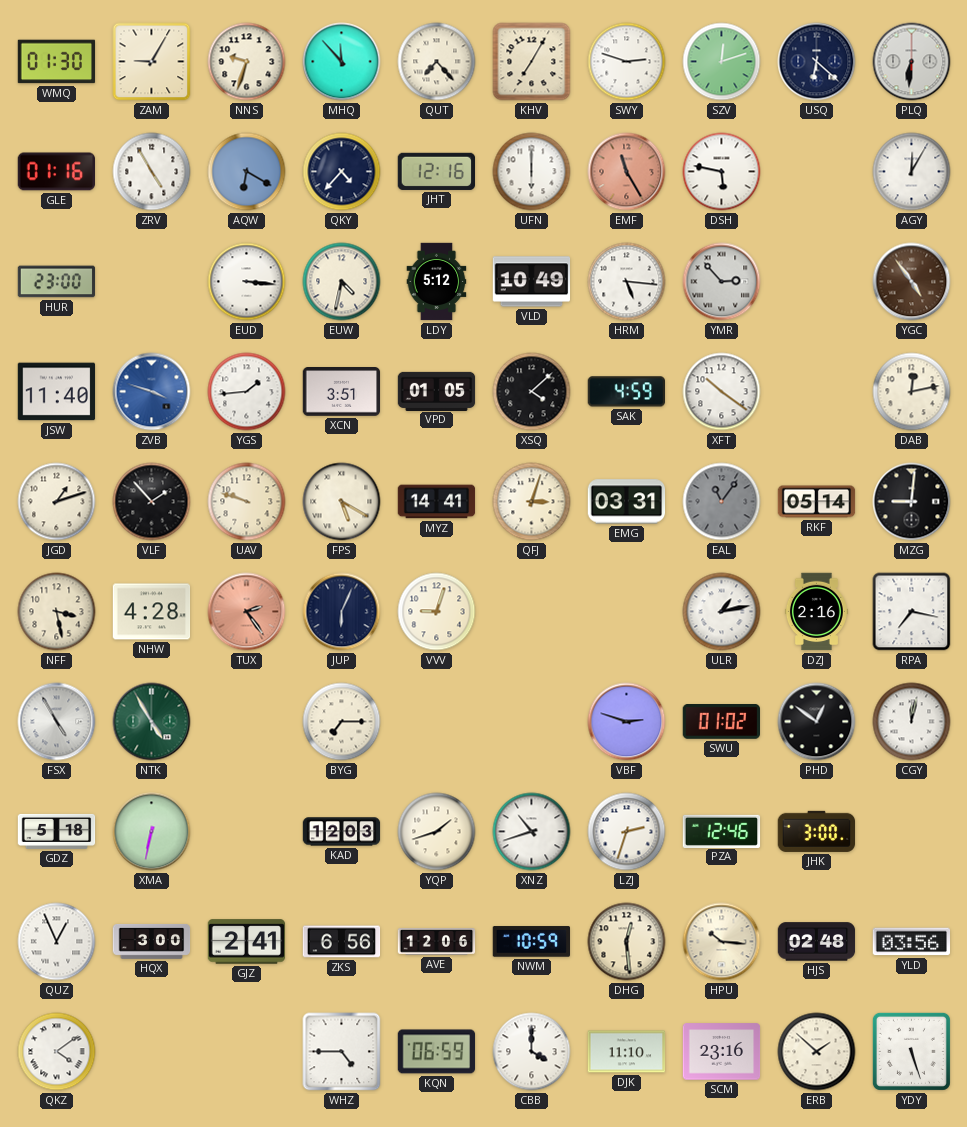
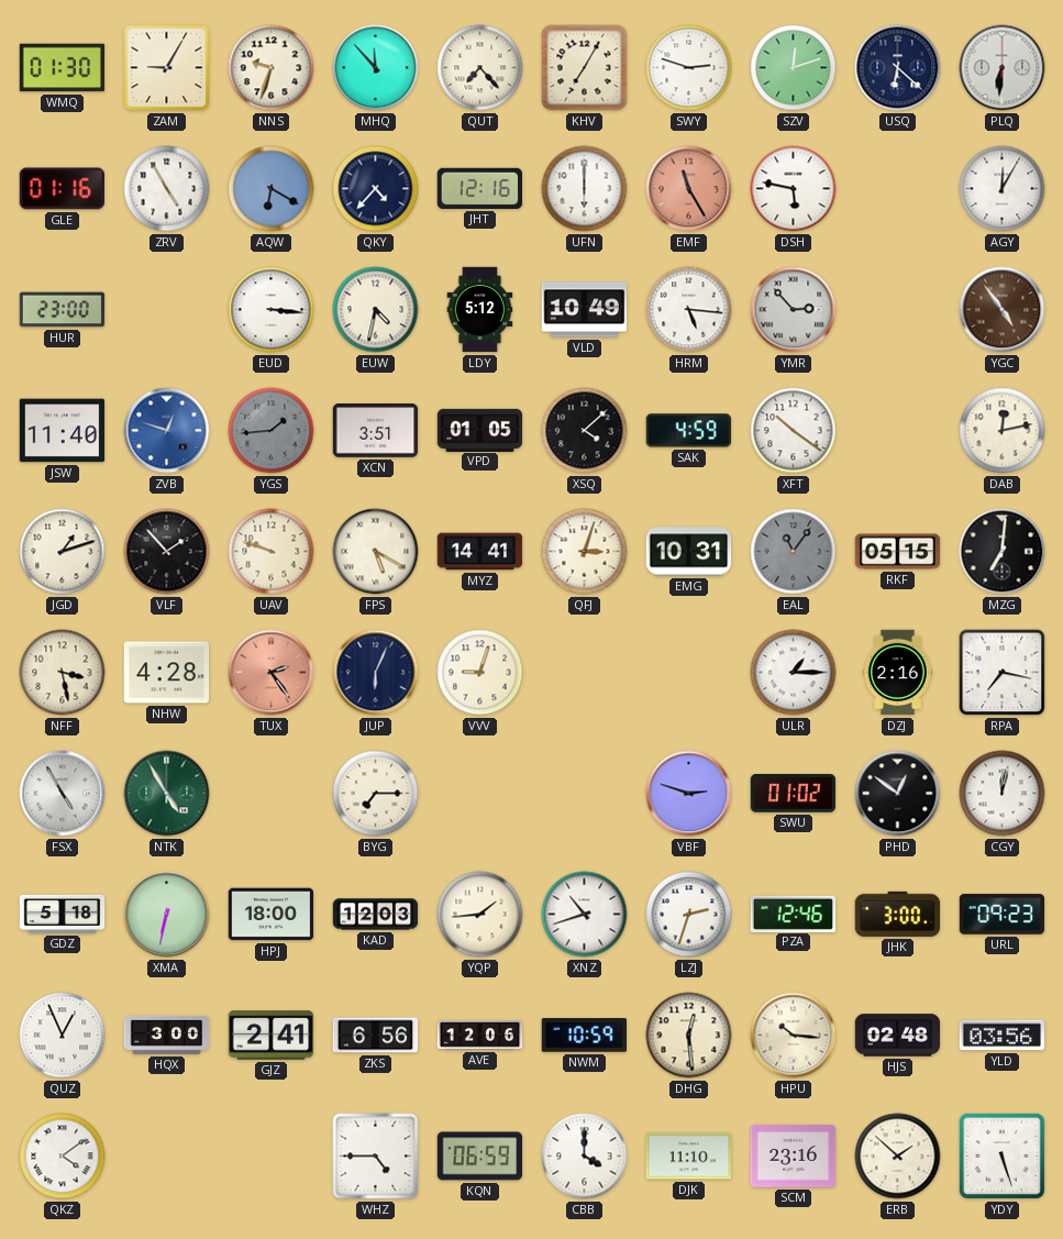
ZVB: 3:48 -> 12:48
YGS dial: white -> grey
EMG: 03:31 -> 10:31
RKF: 05:14 -> 05:15
MZG: 9:01 -> 7:01
ULR: 1:13 -> 1:15
HPJ: none -> 18:00
YQP: 1:42 -> 1:44
URL: none -> 09:23
